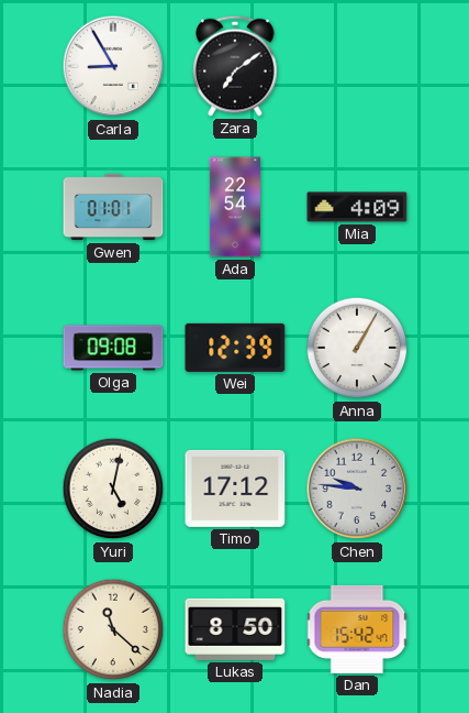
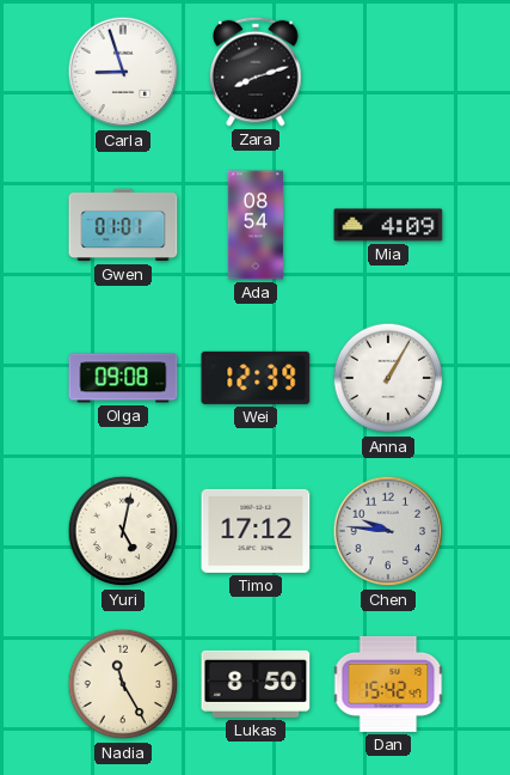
Carla: 8:55 -> 8:57
Zara: 7:09 -> 8:12
Ada: 22:54 -> 08:54
Nadia: 11:22 -> 11:25
